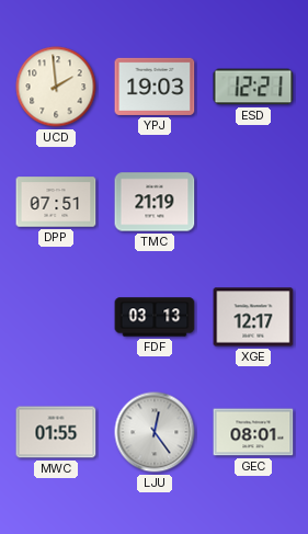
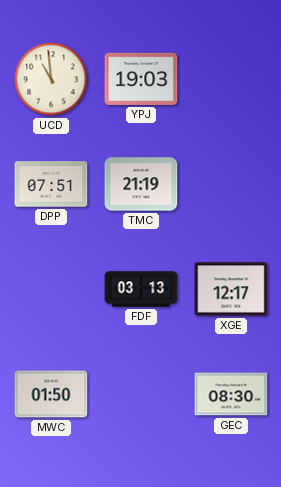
UCD: 1:59 -> 10:59
ESD: 12:21 -> none
MWC: 01:55 -> 01:50
LJU: 12:24 -> none
GEC: 08:01 -> 08:30
